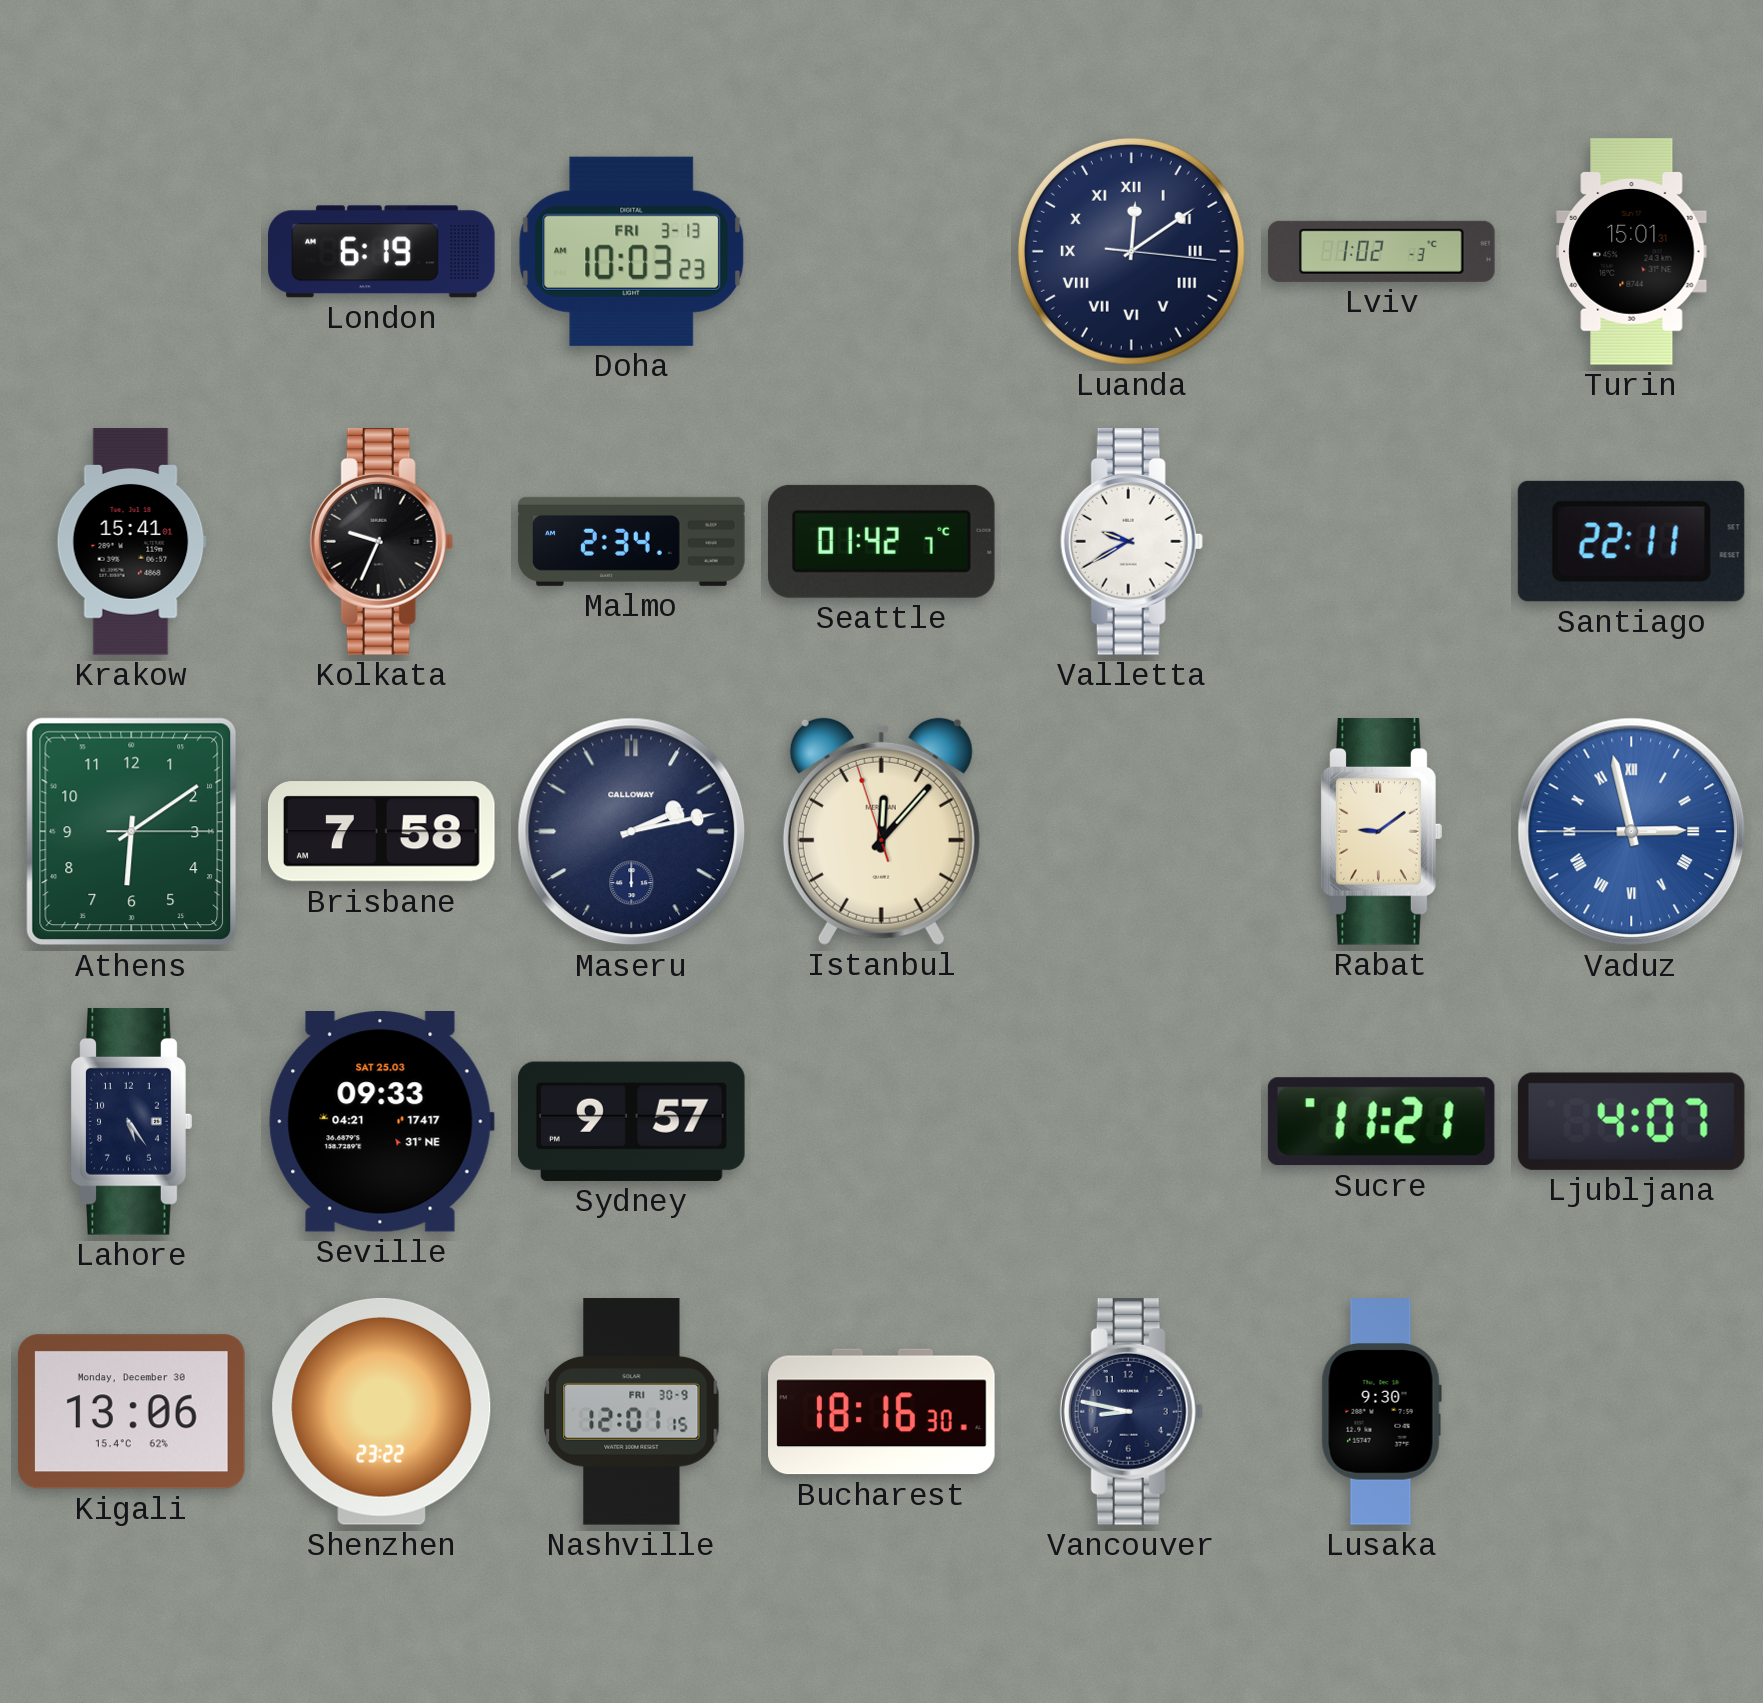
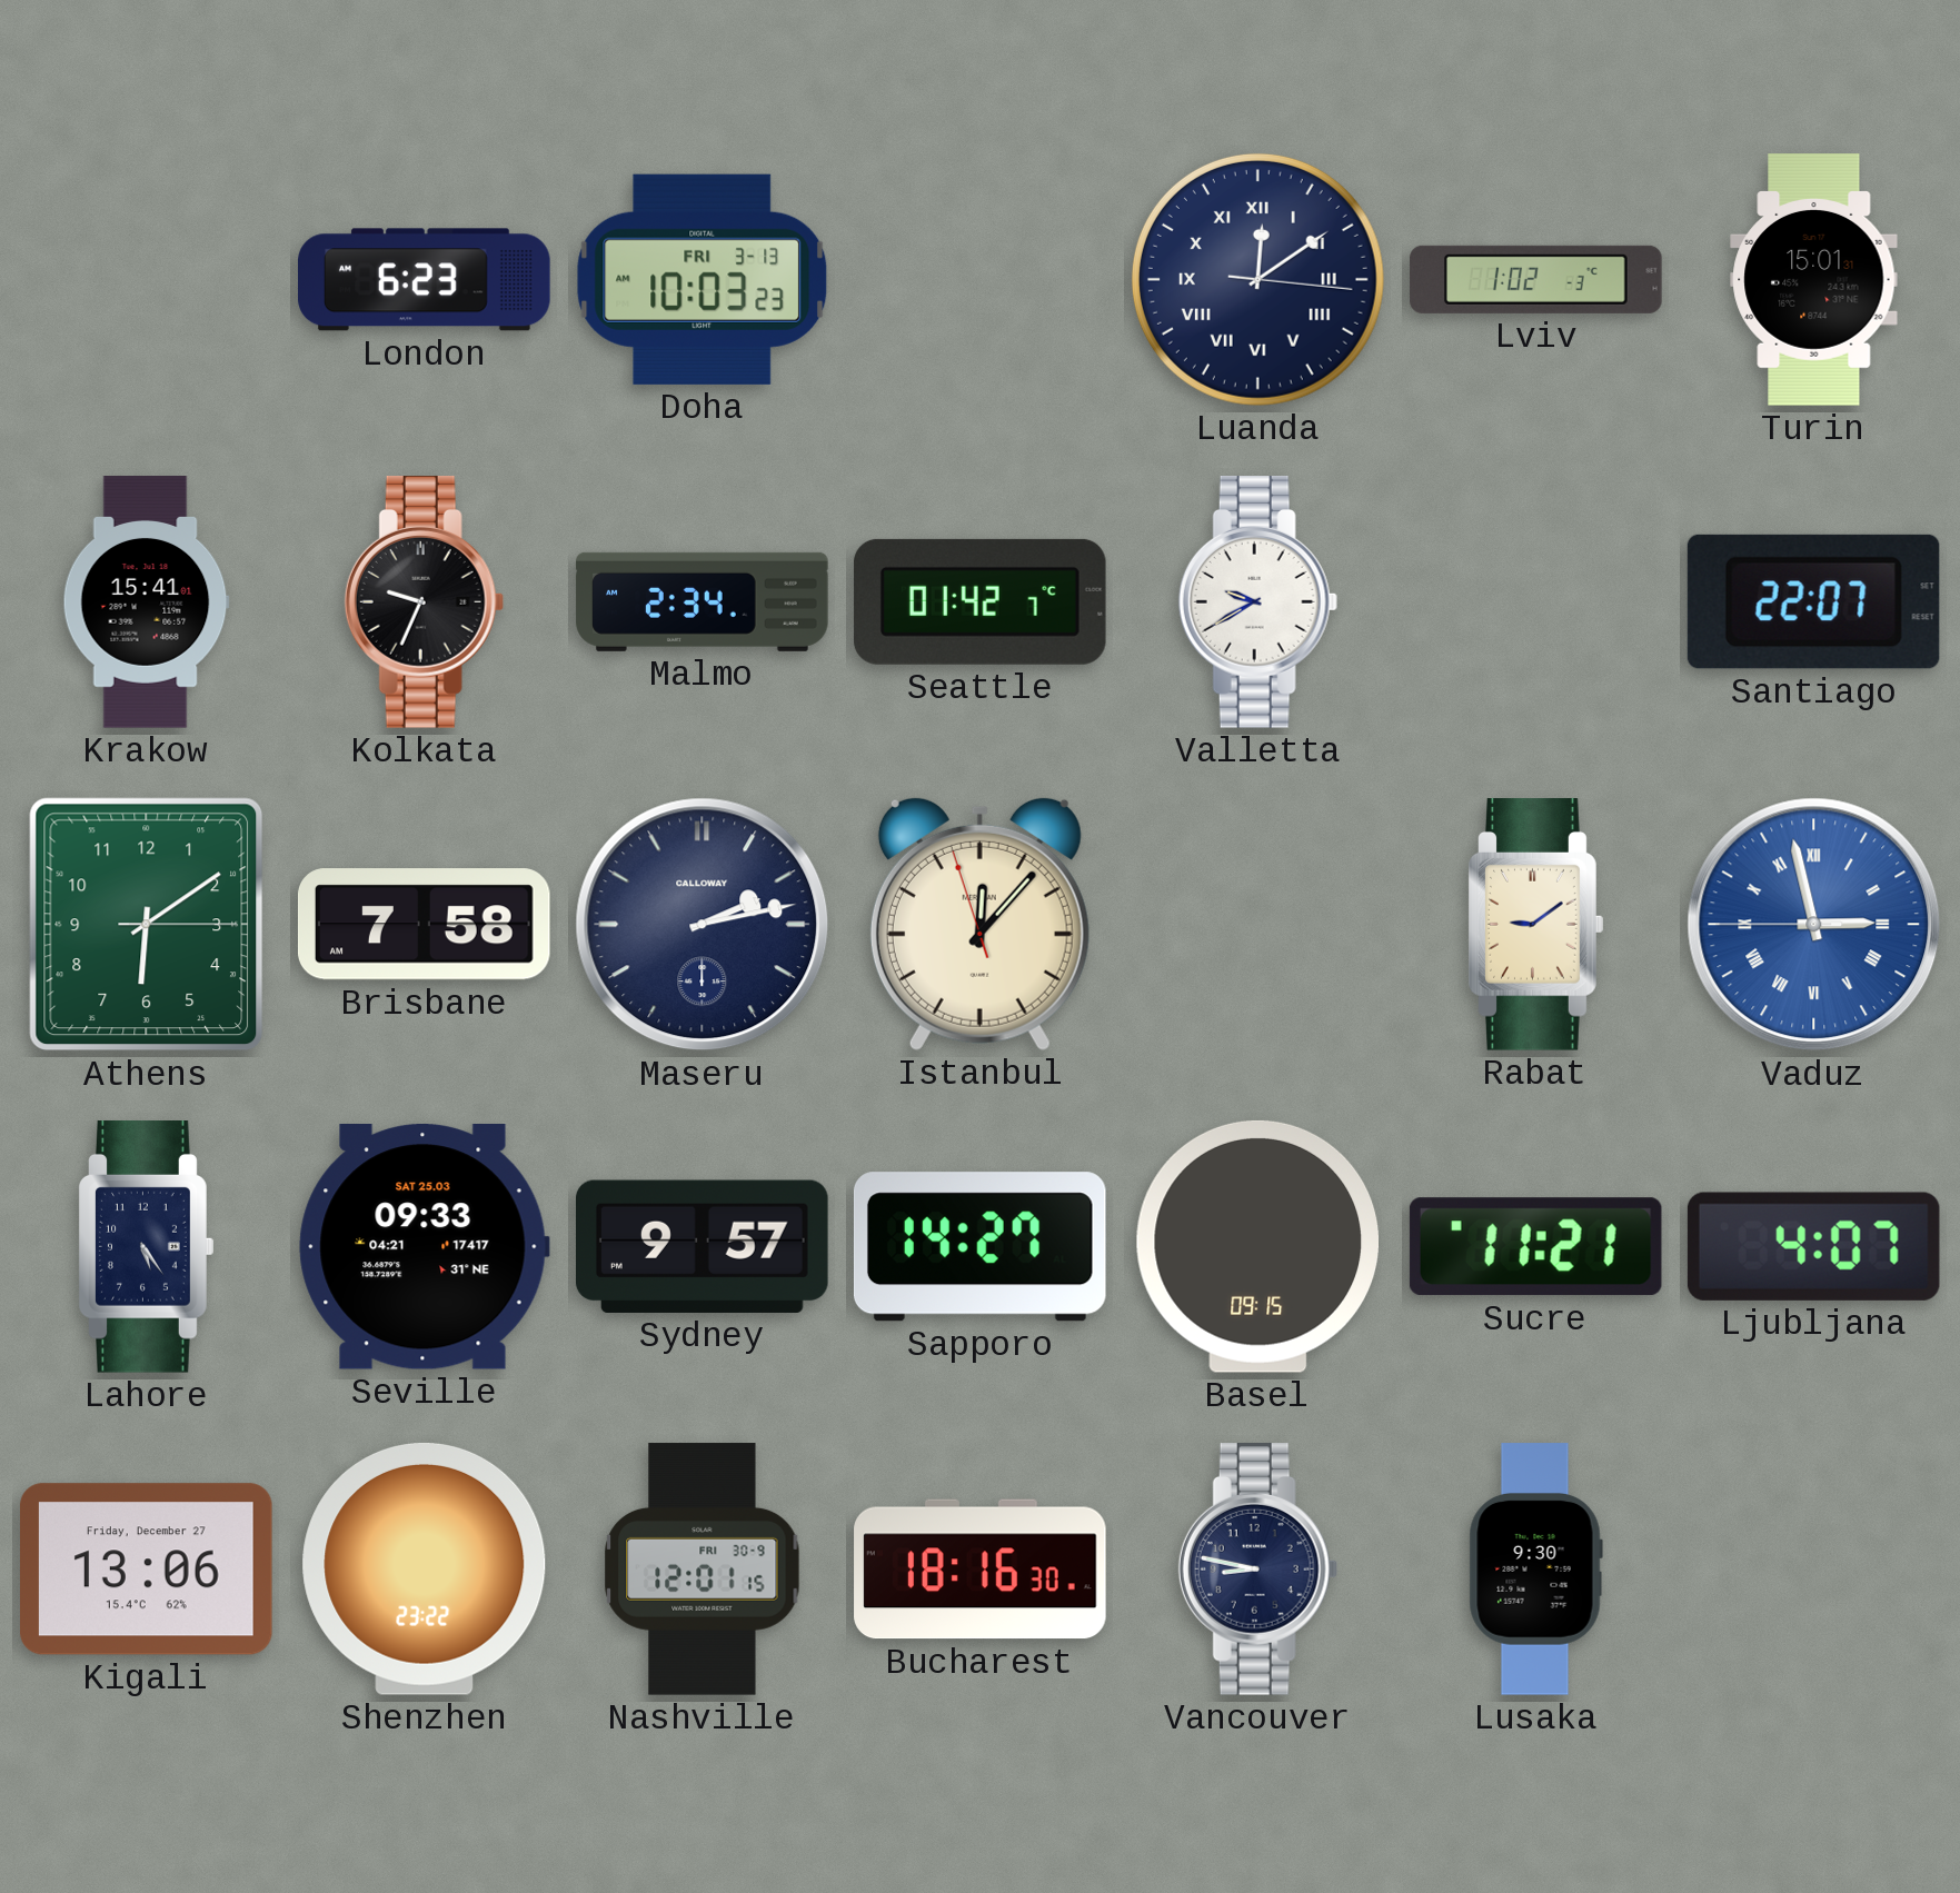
London: 6:19 -> 6:23
Santiago: 22:11 -> 22:07
Sapporo: none -> 14:27
Basel: none -> 09:15
Kigali date: Monday, December 30 -> Friday, December 27
